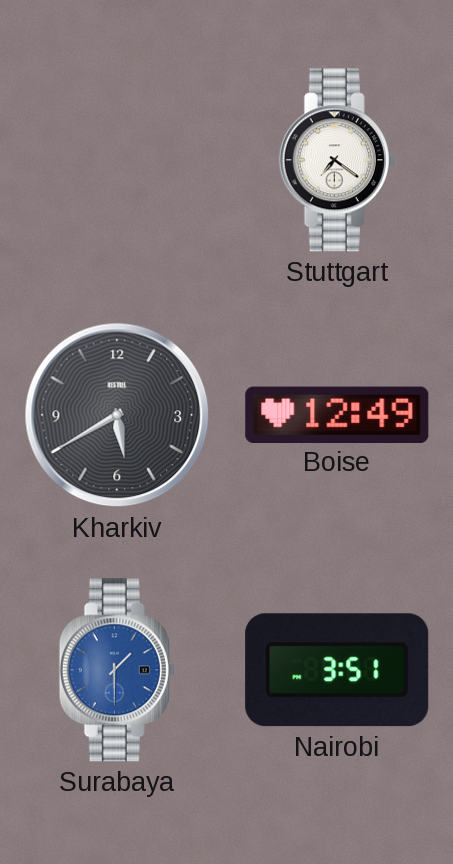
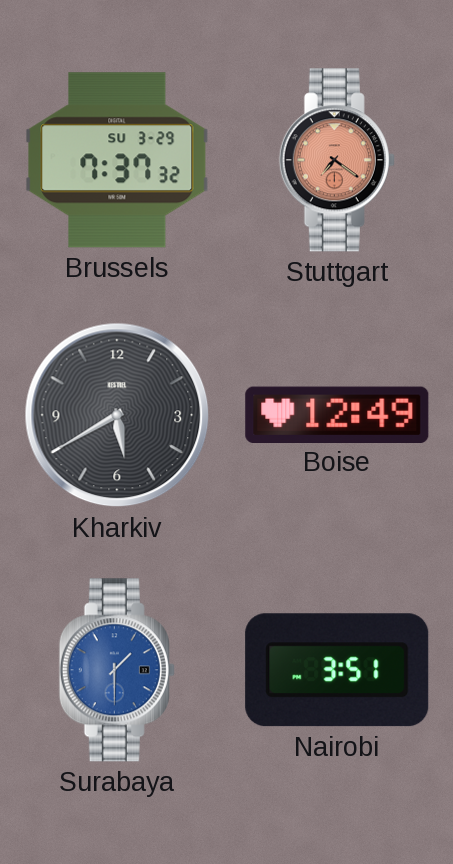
Brussels: none -> 7:37
Stuttgart dial: white -> salmon
